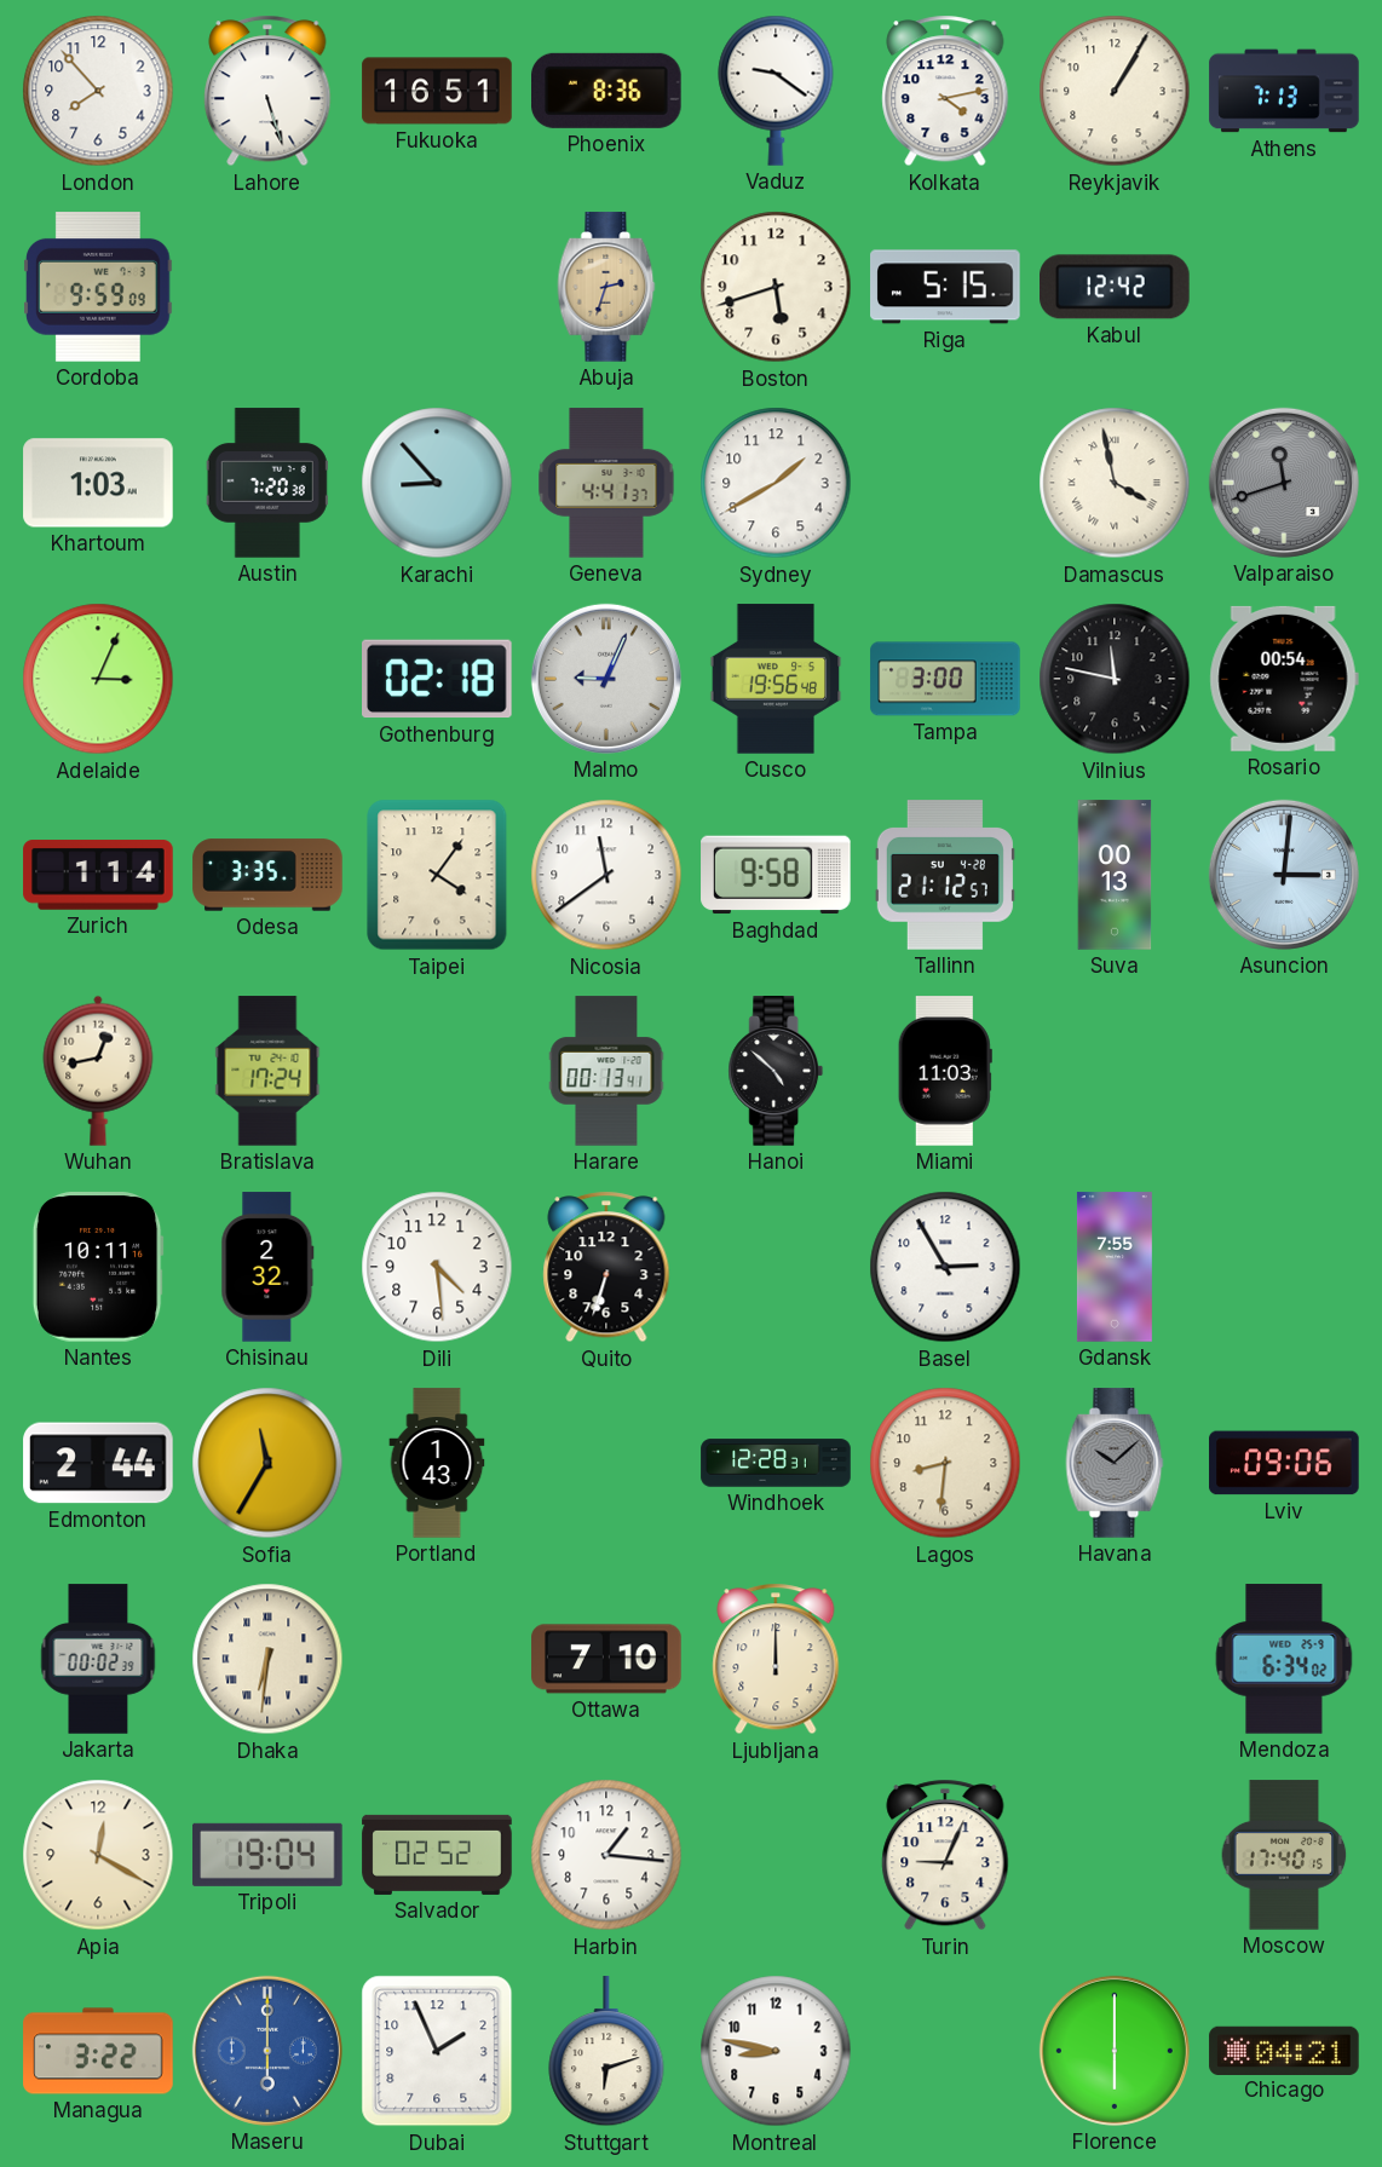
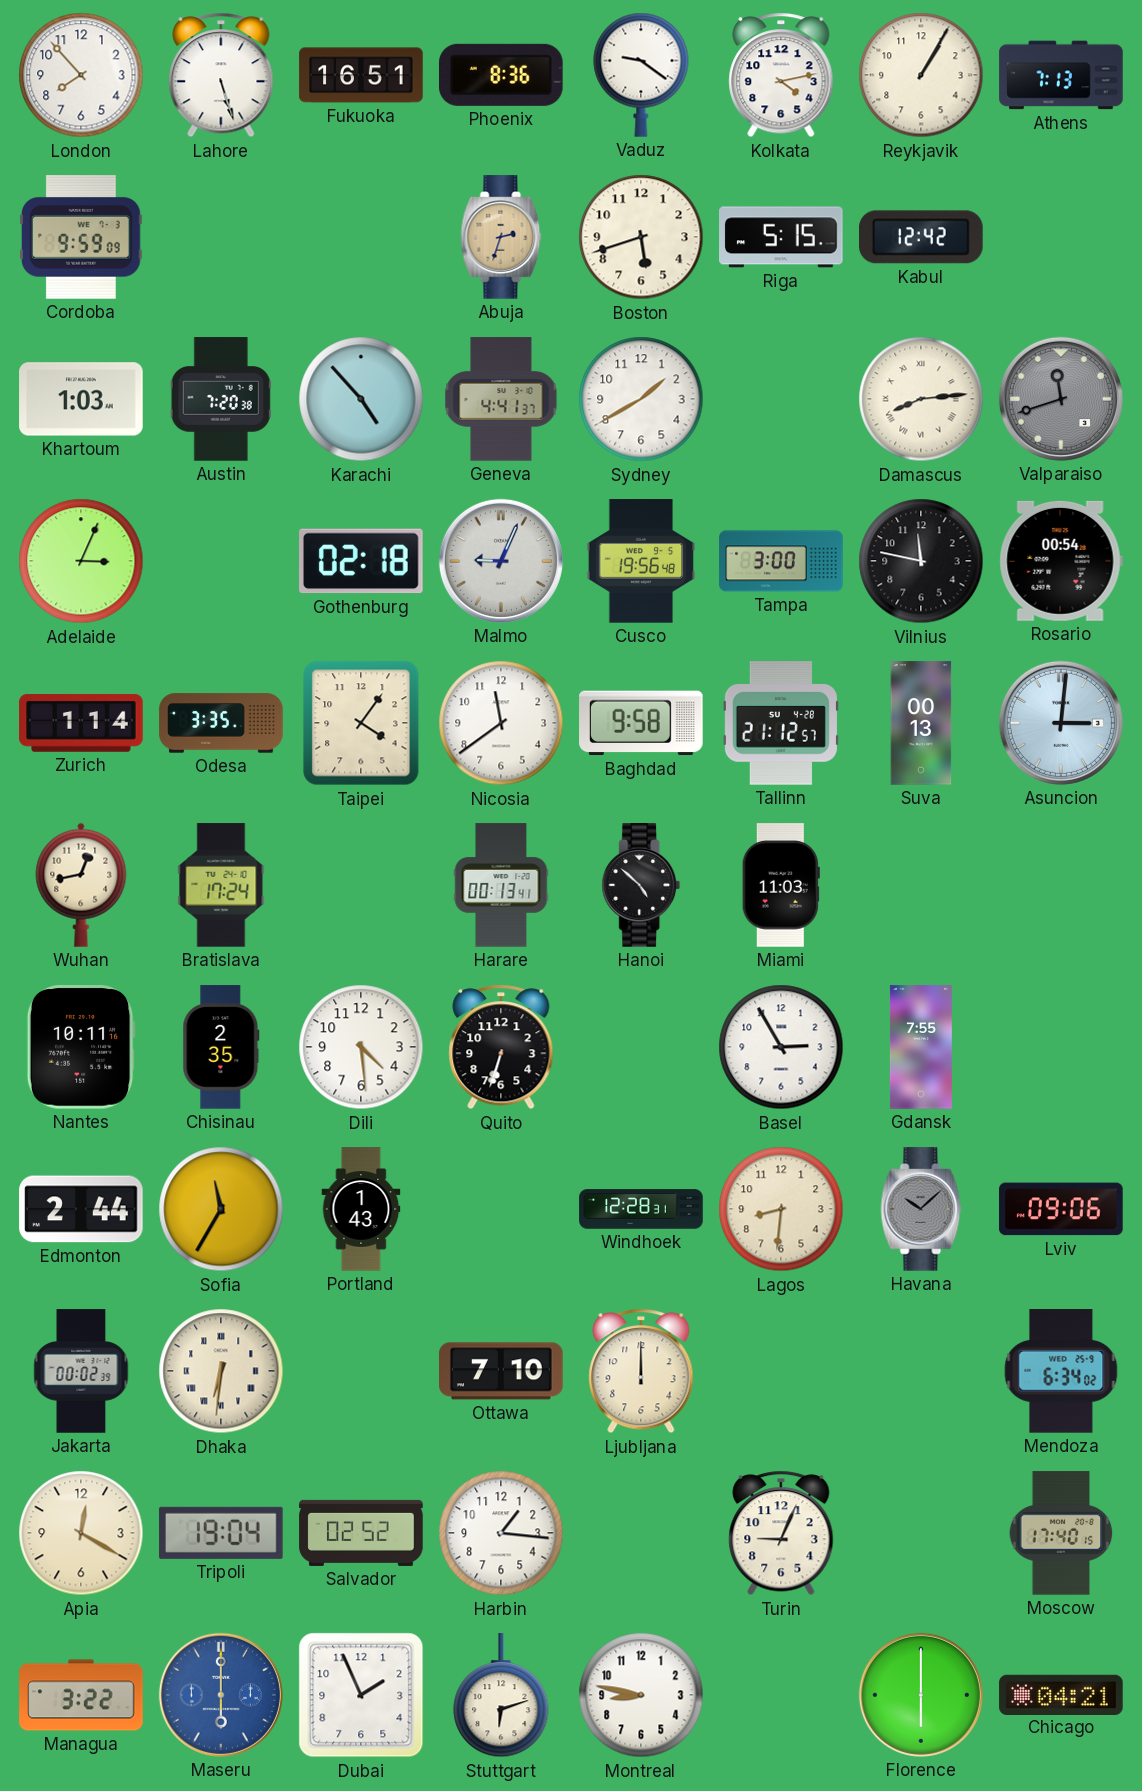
Karachi: 8:53 -> 4:53
Damascus: 3:58 -> 8:14
Chisinau: 2:32 -> 2:35
